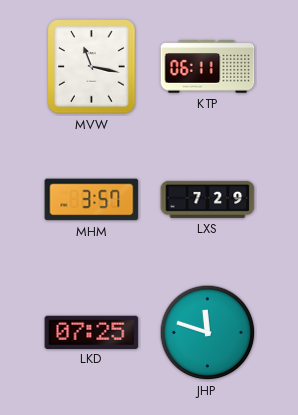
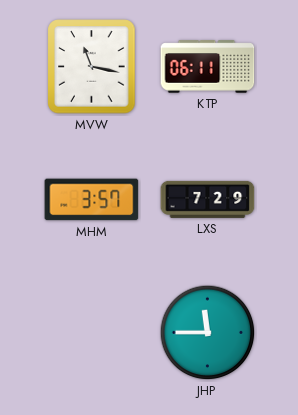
LKD: 07:25 -> none
JHP: 11:48 -> 11:45
